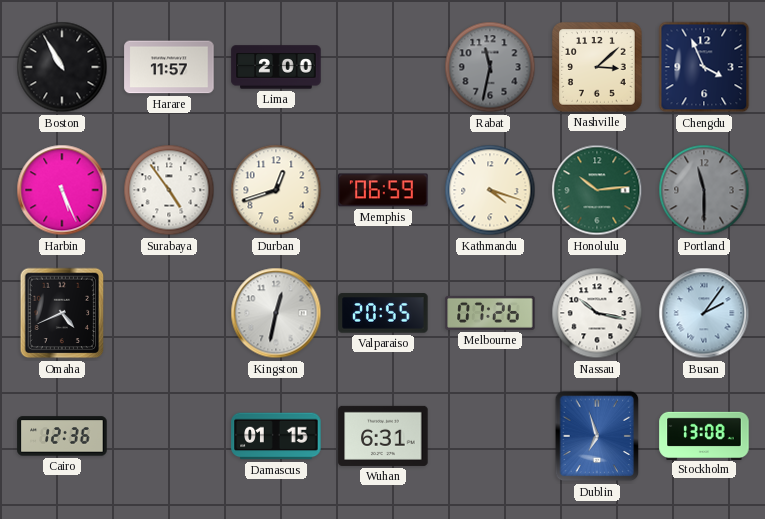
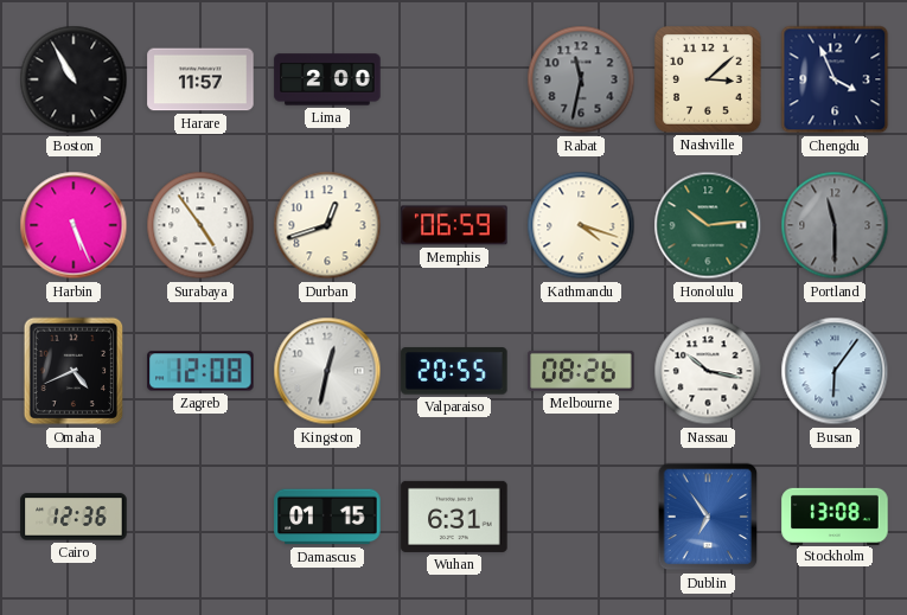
Zagreb: none -> 12:08
Melbourne: 07:26 -> 08:26
Busan: 2:06 -> 6:06
Dublin: 6:57 -> 6:54
